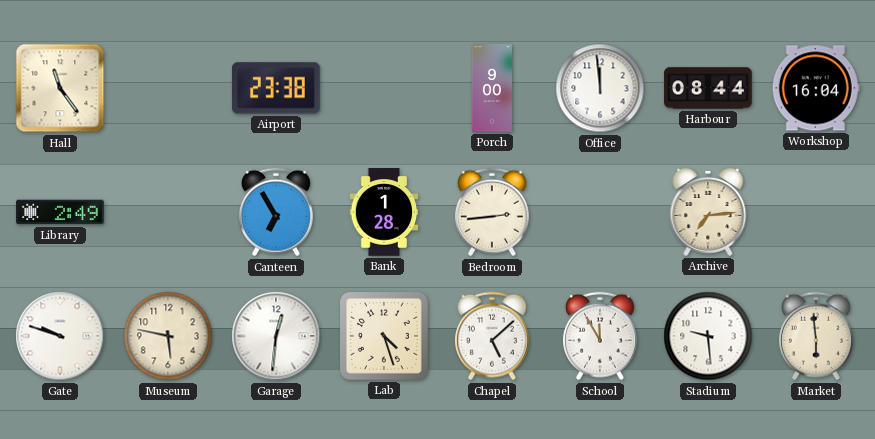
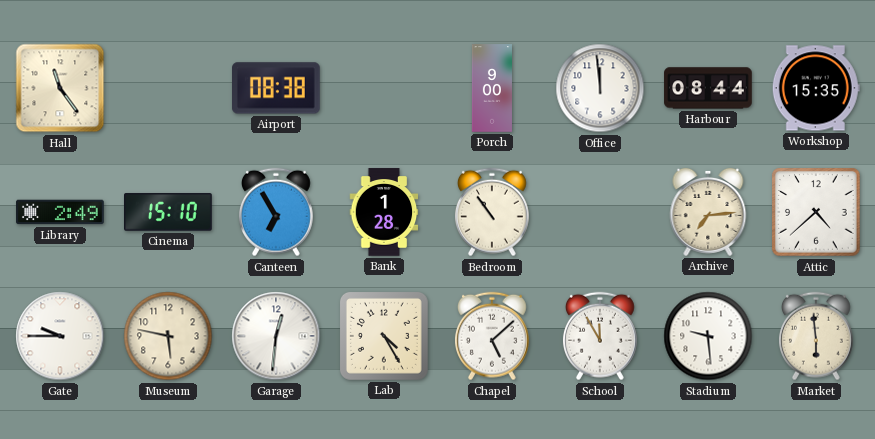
Airport: 23:38 -> 08:38
Workshop: 16:04 -> 15:35
Cinema: none -> 15:10
Bedroom: 2:44 -> 10:54
Attic: none -> 4:38
Gate: 9:48 -> 9:45
Lab: 4:27 -> 4:25
